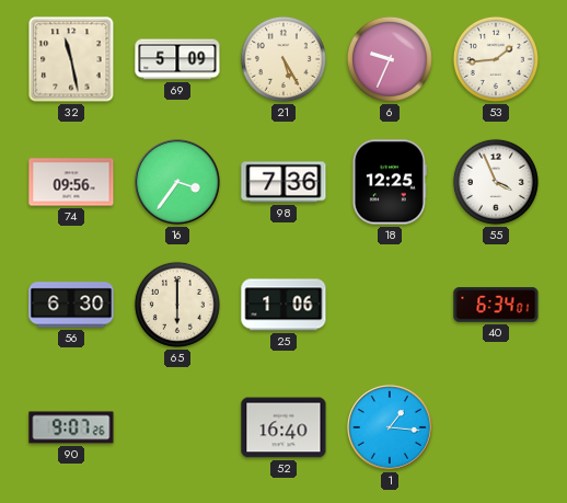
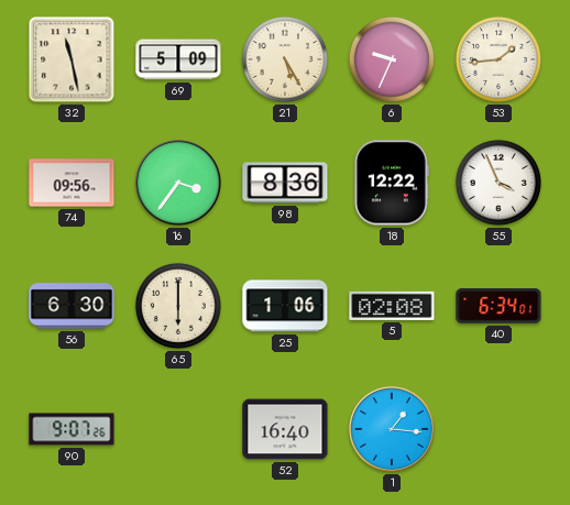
98: 7:36 -> 8:36
18: 12:25 -> 12:22
5: none -> 02:08
